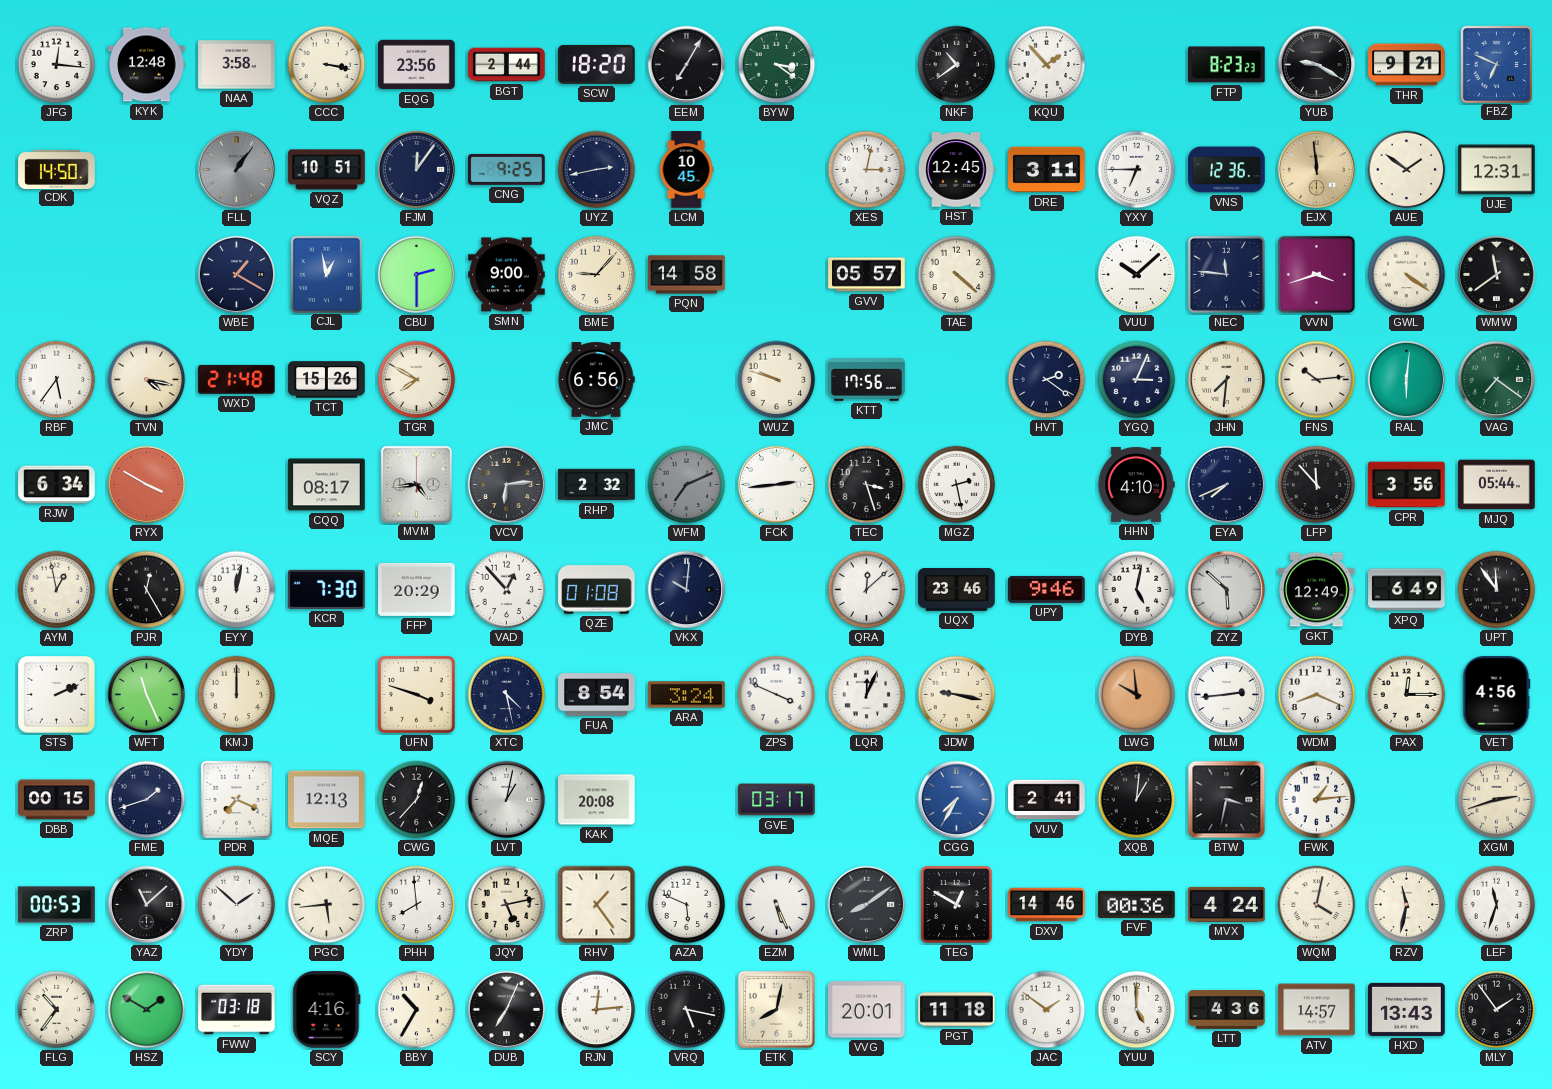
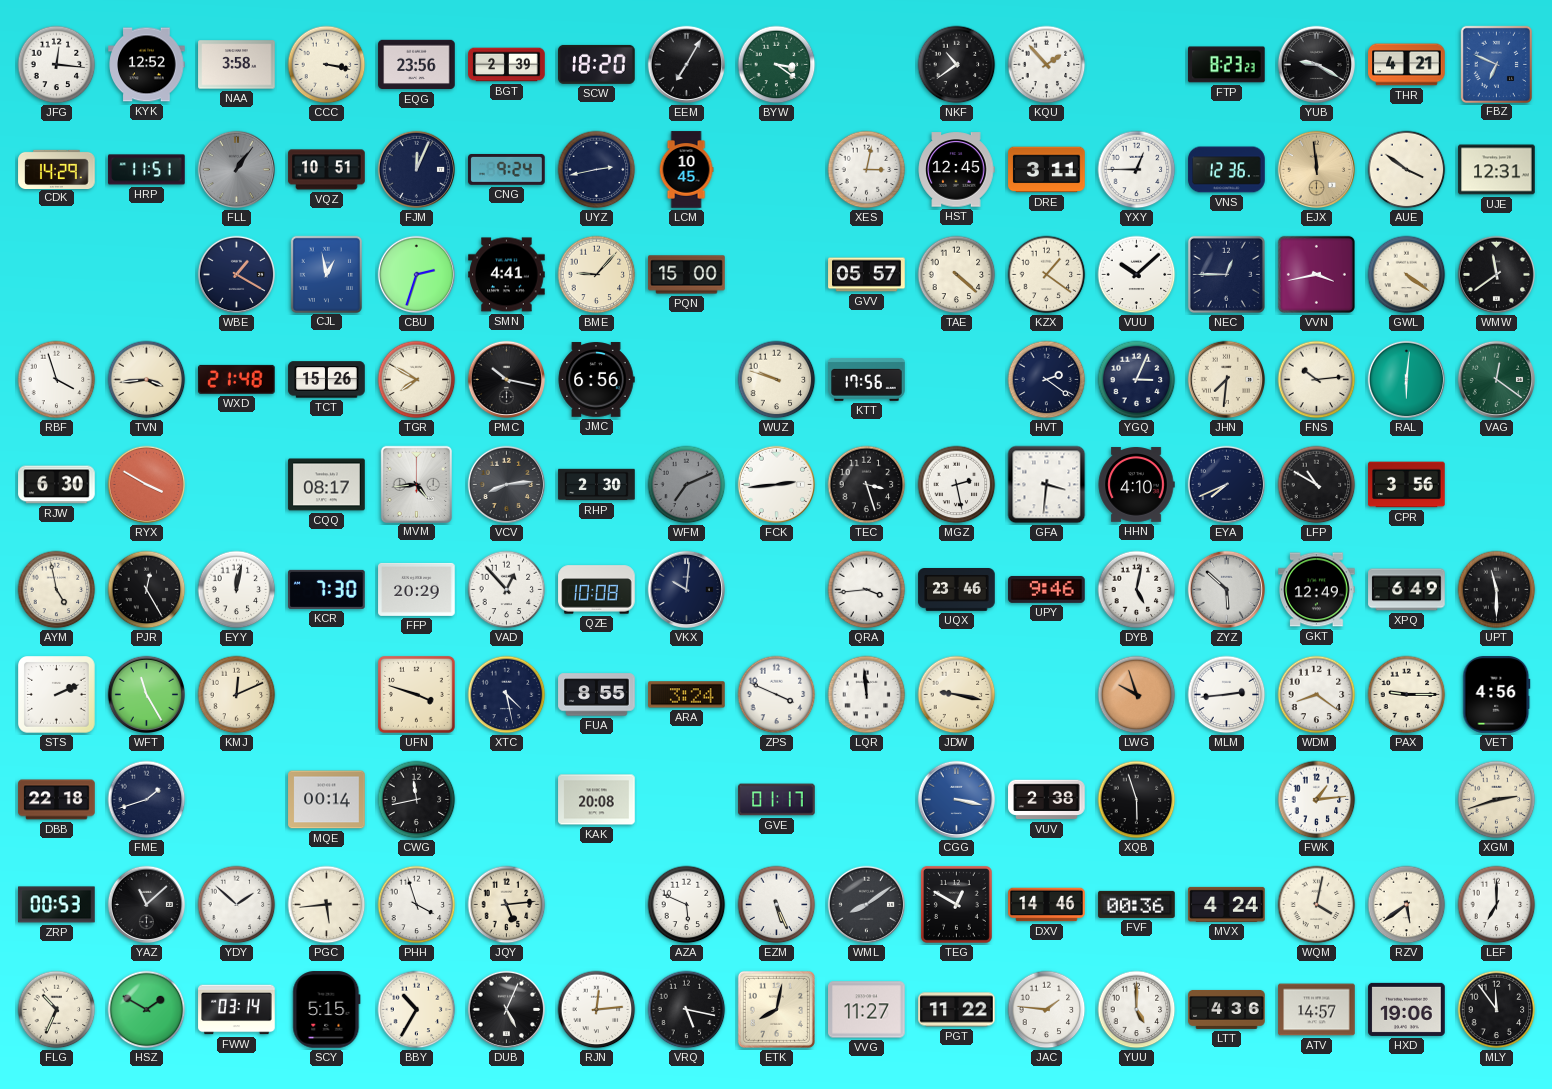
KYK: 12:48 -> 12:52
BGT: 2:44 -> 2:39
THR: 9:21 -> 4:21
CDK: 14:50 -> 14:29
HRP: none -> 11:51
FJM: 12:06 -> 12:04
CNG: 9:25 -> 9:24
YXY: 6:45 -> 12:45
AUE: 1:51 -> 3:51
CBU: 2:30 -> 2:33
SMN: 9:00 -> 4:41
PQN: 14:58 -> 15:00
KZX: none -> 1:21
NEC: 11:46 -> 12:45
VVN: 3:42 -> 3:43
RBF: 5:36 -> 3:57
TVN: 4:17 -> 3:44
PMC: none -> 10:17
VAG: 7:21 -> 12:21
RJW: 6:34 -> 6:30
VCV: 6:14 -> 8:14
RHP: 2:32 -> 2:30
GFA: none -> 3:31
LFP: 11:53 -> 10:50
MJQ: 05:44 -> none
AYM: 12:58 -> 4:58
QZE: 01:08 -> 10:08
QRA: 12:08 -> 3:44
UPT: 11:54 -> 11:30
WFT: 11:26 -> 11:25
KMJ: 12:00 -> 12:11
FUA: 8:54 -> 8:55
LQR: 12:04 -> 11:59
LWG: 9:59 -> 9:57
WDM: 8:19 -> 8:21
PAX: 12:15 -> 9:15
DBB: 00:15 -> 22:18
PDR: 7:19 -> none
MQE: 12:13 -> 00:14
CWG: 12:37 -> 11:43
LVT: 1:02 -> none
GVE: 03:17 -> 01:17
CGG: 7:35 -> 3:17
VUV: 2:41 -> 2:38
XQB: 1:01 -> 5:57
BTW: 3:32 -> none
PHH: 7:59 -> 3:57
JQY: 5:13 -> 5:14
RHV: 1:24 -> none
RZV: 11:32 -> 5:39
LEF: 11:33 -> 7:00
FLG: 10:36 -> 10:34
FWW: 03:18 -> 03:14
SCY: 4:16 -> 5:15
DUB: 7:04 -> 5:04
VVG: 20:01 -> 11:27
PGT: 11:18 -> 11:22
JAC: 1:51 -> 1:46
HXD: 13:43 -> 19:06
MLY: 1:54 -> 11:54
